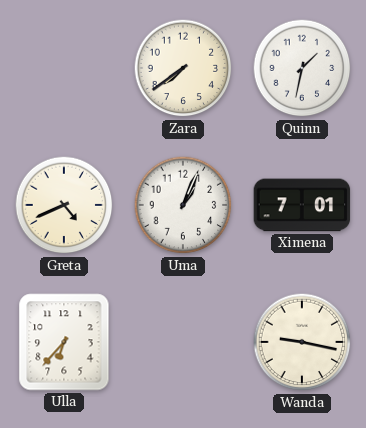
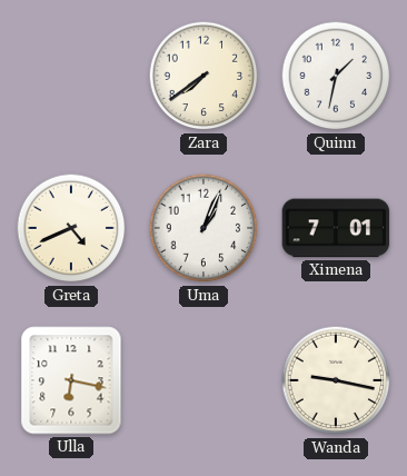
Ulla: 6:37 -> 6:17
